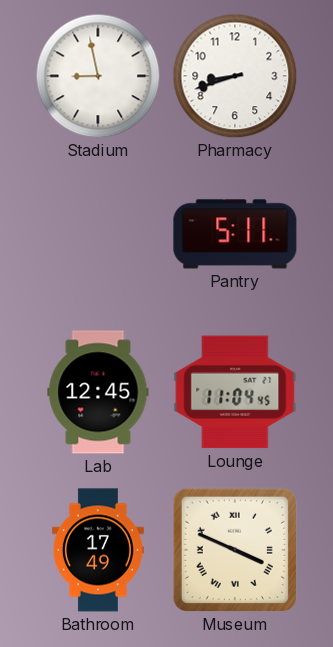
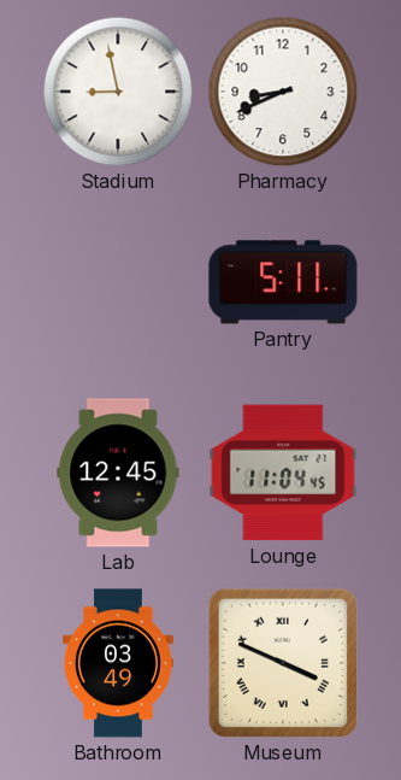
Pharmacy: 8:42 -> 8:41
Bathroom: 17:49 -> 03:49
